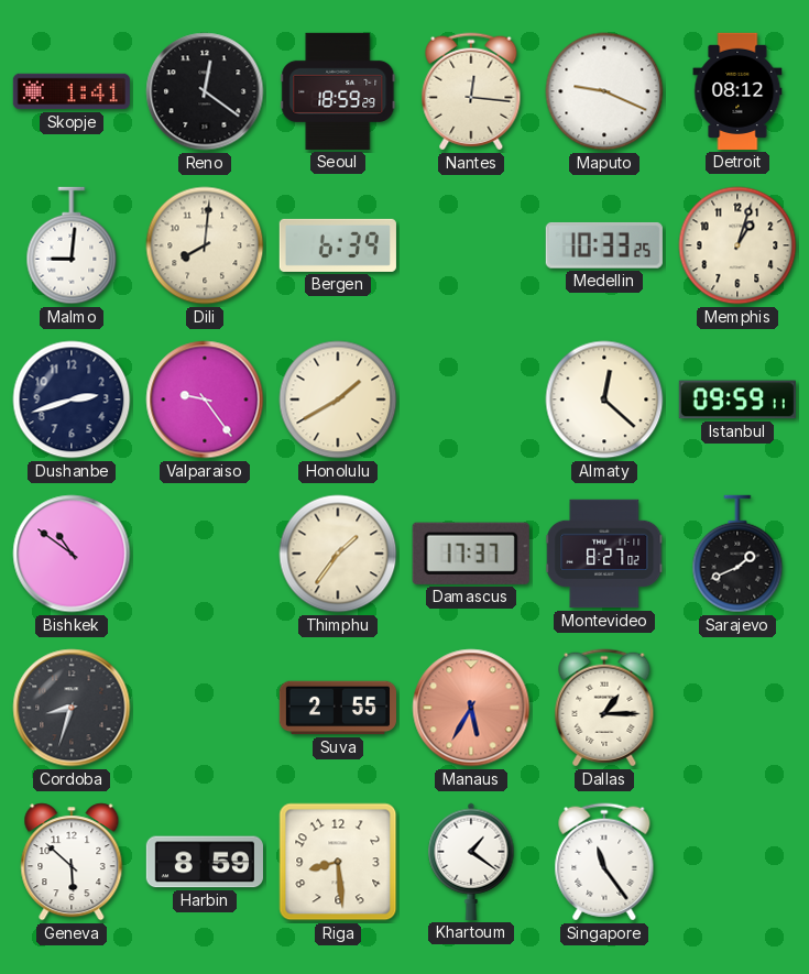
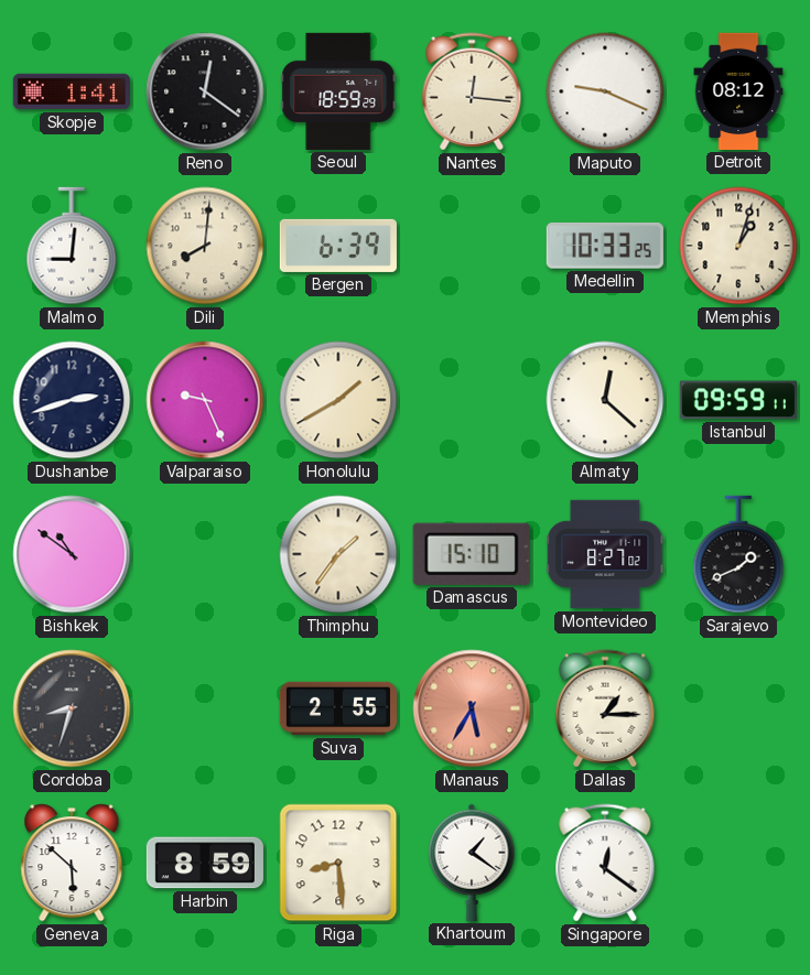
Valparaiso: 9:24 -> 9:26
Damascus: 17:37 -> 15:10
Singapore: 11:24 -> 12:21
